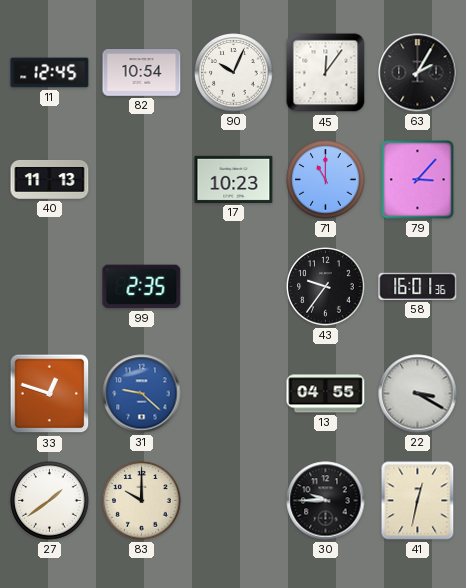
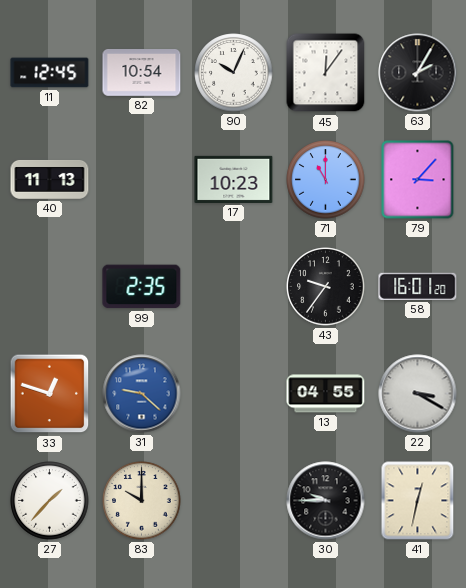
58: 16:01:36 -> 16:01:20
27: 1:39 -> 1:37
